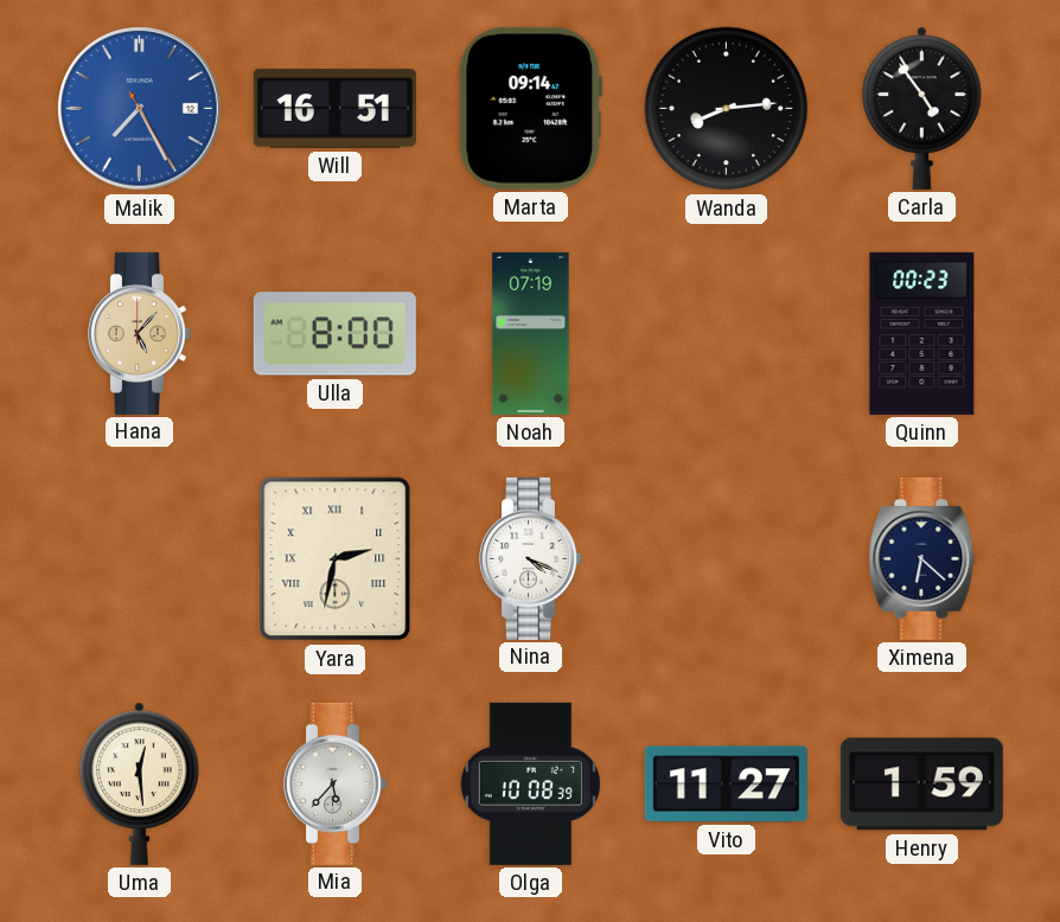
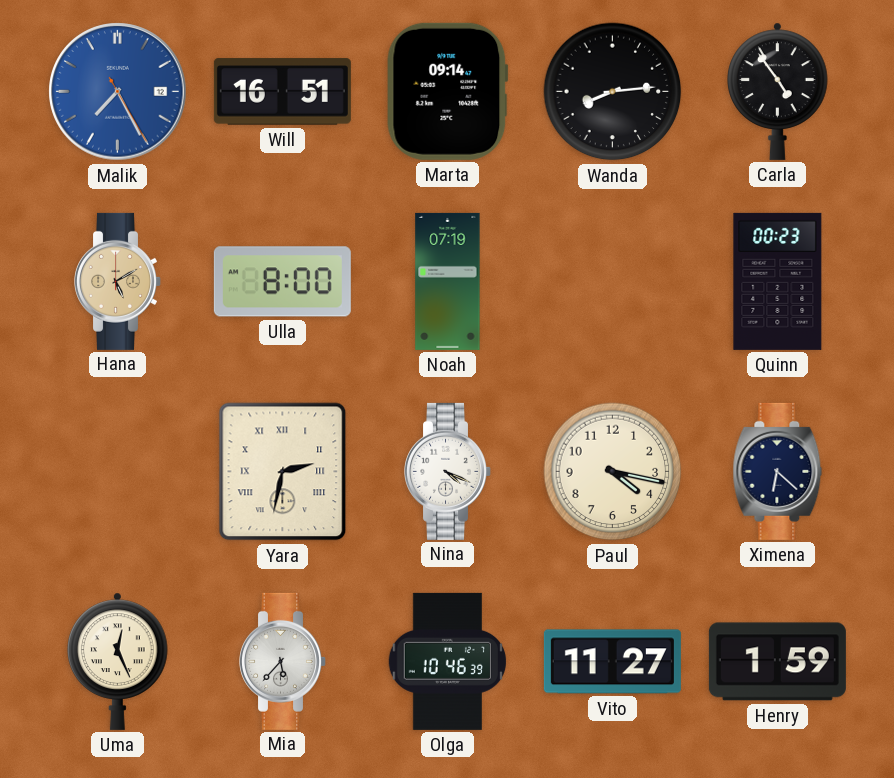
Hana: 5:07 -> 5:10
Paul: none -> 4:17
Uma: 12:29 -> 12:26
Olga: 10:08 -> 10:46
